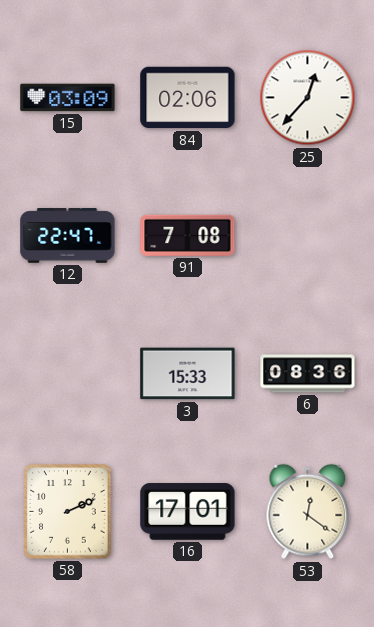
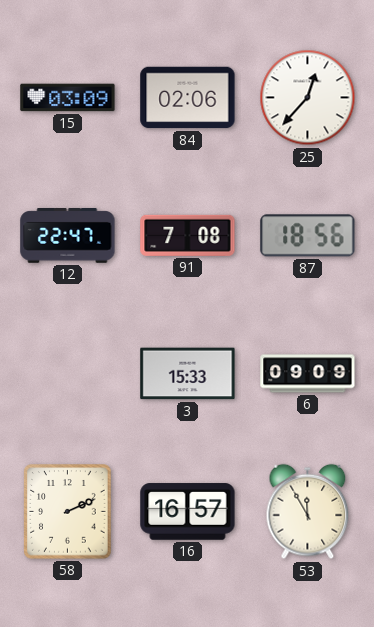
87: none -> 18:56
6: 08:36 -> 09:09
16: 17:01 -> 16:57
53: 12:21 -> 11:55
